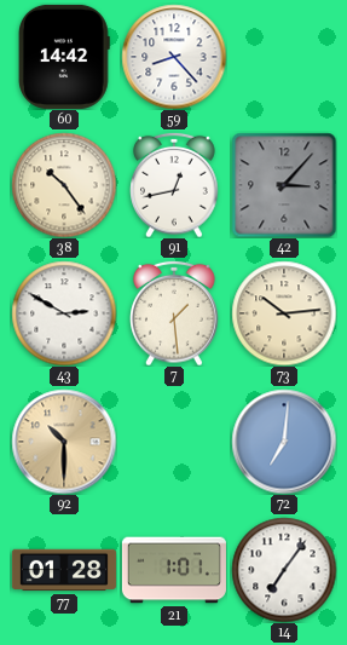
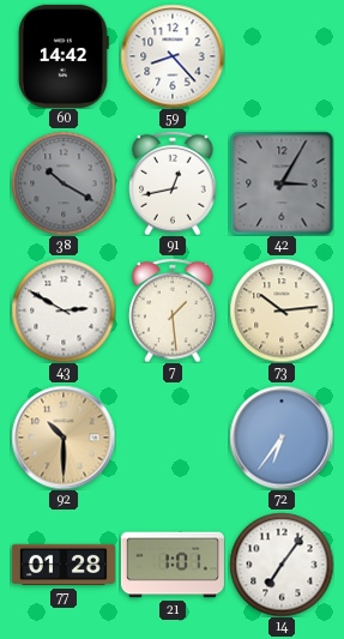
38: 10:24 -> 10:20
38 dial: cream -> grey
42: 3:07 -> 3:05
72: 7:01 -> 6:36
